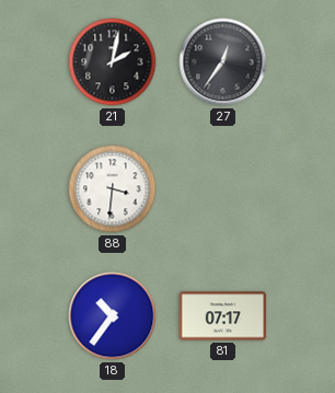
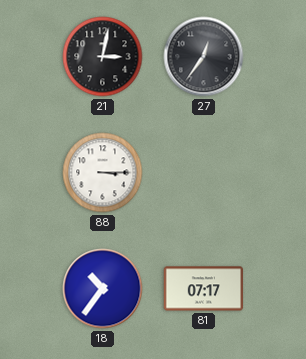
21: 2:02 -> 3:02
88: 3:31 -> 3:15
